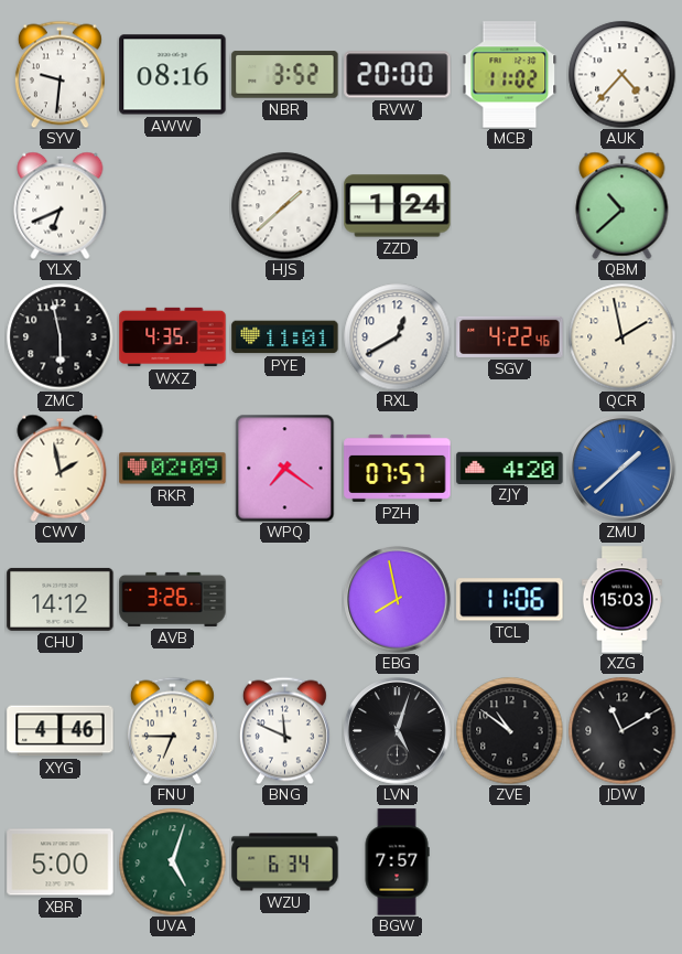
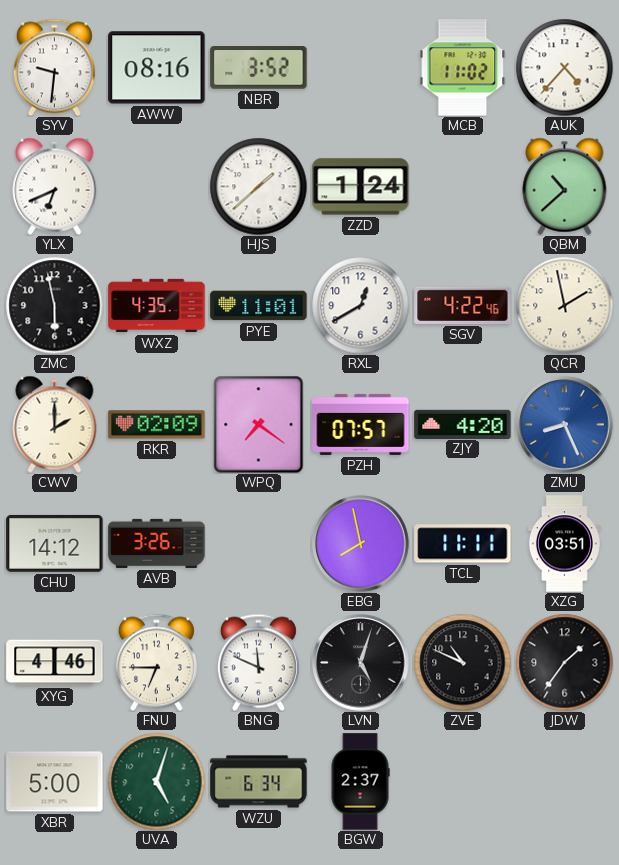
RVW: 20:00 -> none
CWV: 1:58 -> 2:00
ZMU: 1:38 -> 8:26
TCL: 11:06 -> 11:11
XZG: 15:03 -> 03:51
ZVE: 10:51 -> 10:49
JDW: 11:10 -> 1:36
BGW: 7:57 -> 2:37
